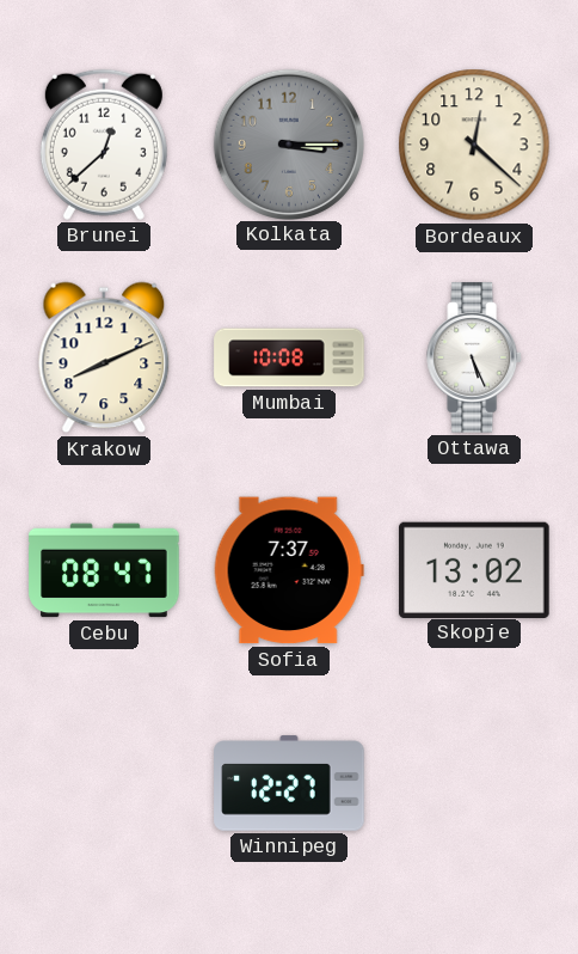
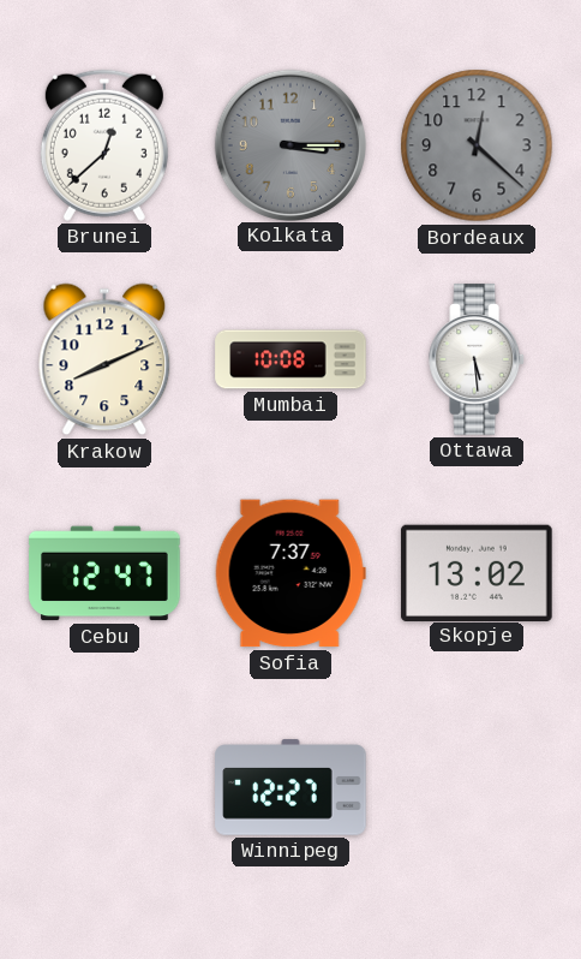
Bordeaux dial: cream -> grey
Ottawa: 5:26 -> 5:29
Cebu: 08:47 -> 12:47
